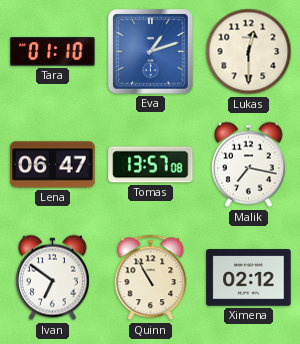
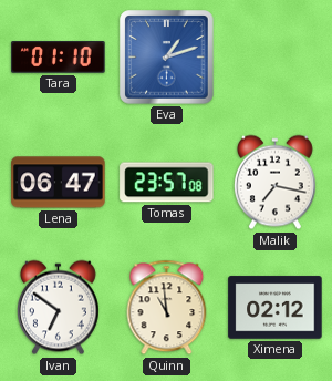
Lukas: 12:30 -> none
Tomas: 13:57 -> 23:57
Quinn: 10:55 -> 10:59
